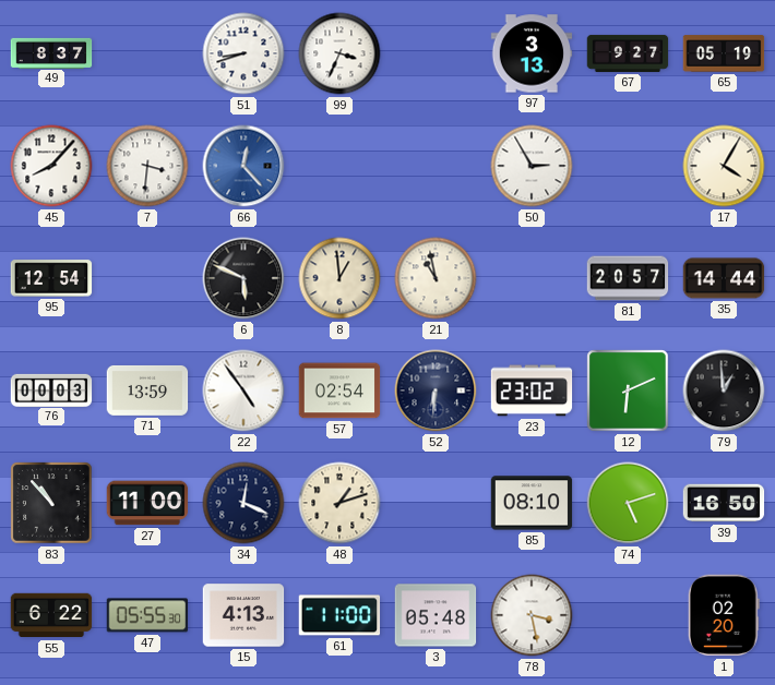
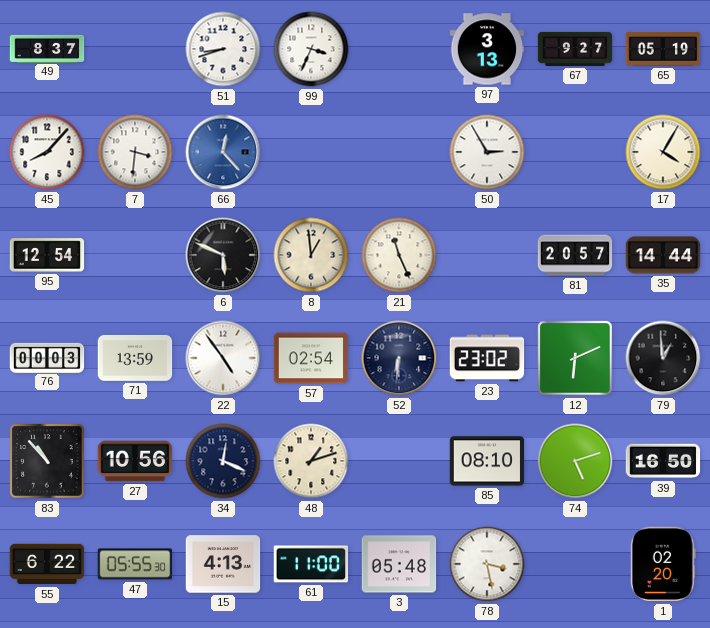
21: 10:58 -> 11:26
27: 11:00 -> 10:56
